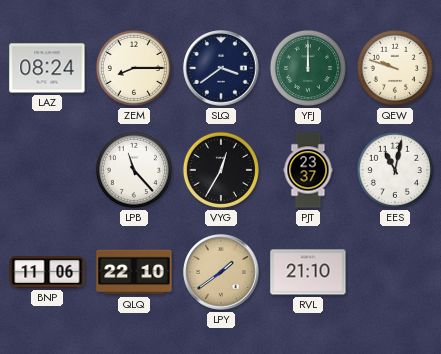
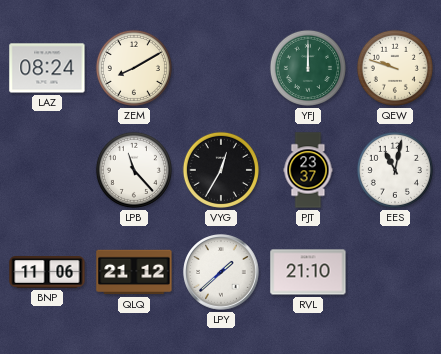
ZEM: 8:15 -> 8:10
SLQ: 3:39 -> none
QLQ: 22:10 -> 21:12
LPY: 1:39 -> 1:38
LPY dial: champagne -> white
